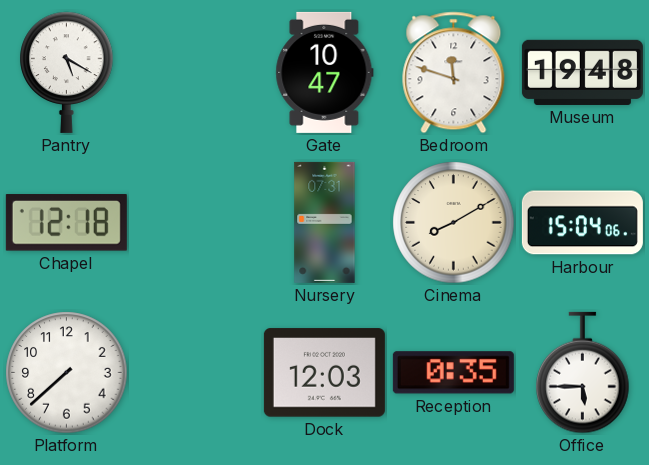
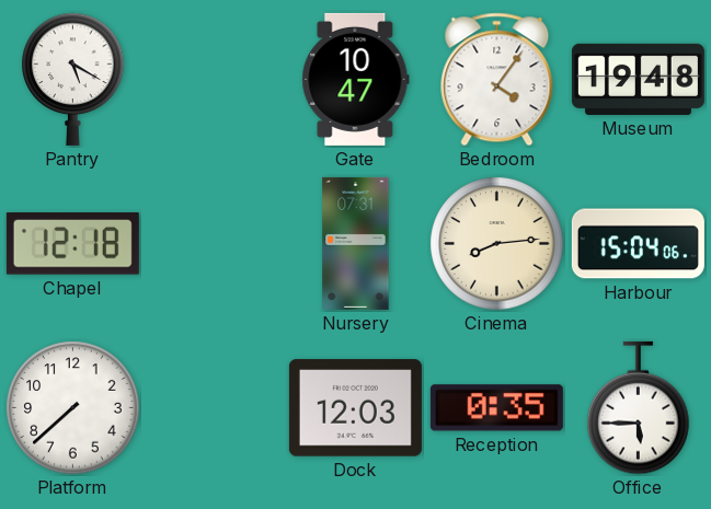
Bedroom: 11:48 -> 4:06
Cinema: 8:10 -> 8:14
